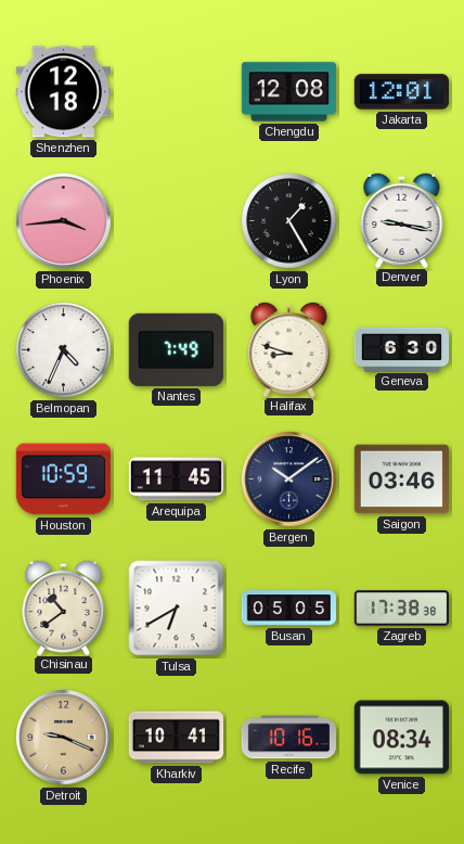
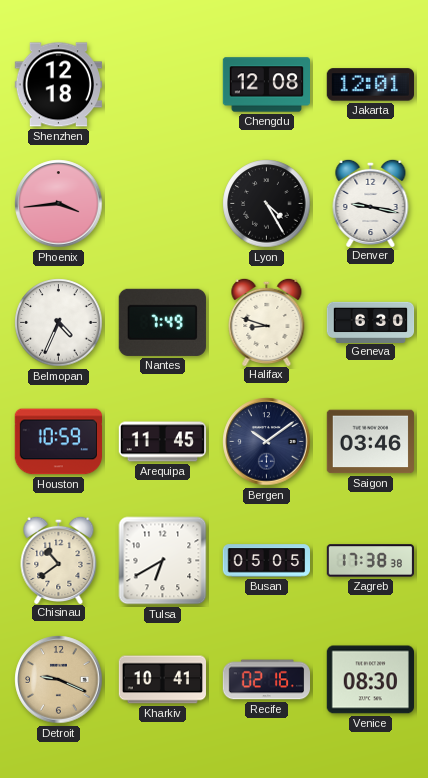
Lyon: 1:25 -> 4:25
Recife: 10:16 -> 02:16
Venice: 08:34 -> 08:30
